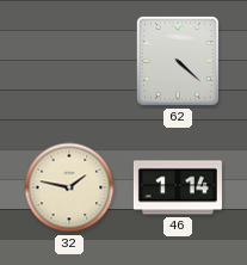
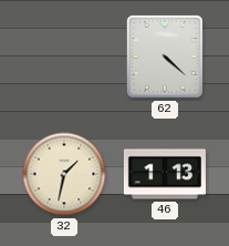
32: 1:47 -> 1:32
46: 1:14 -> 1:13
